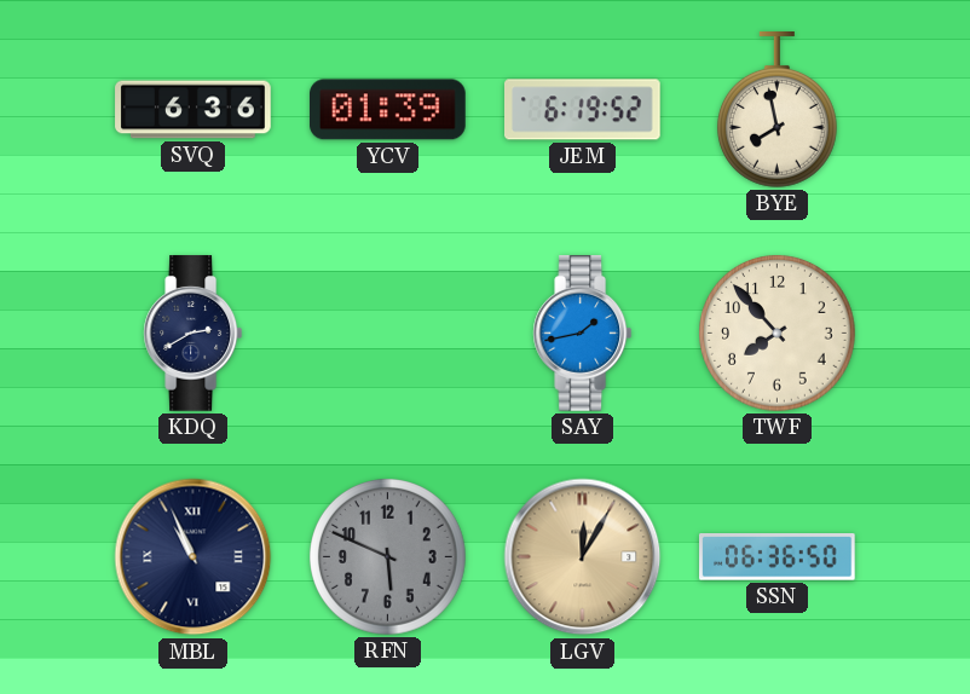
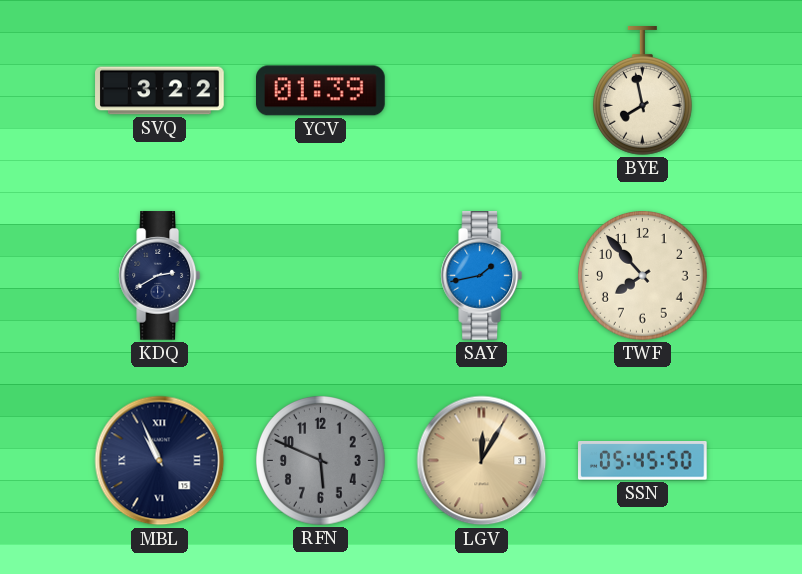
SVQ: 6:36 -> 3:22
JEM: 6:19 -> none
SSN: 06:36 -> 05:45
